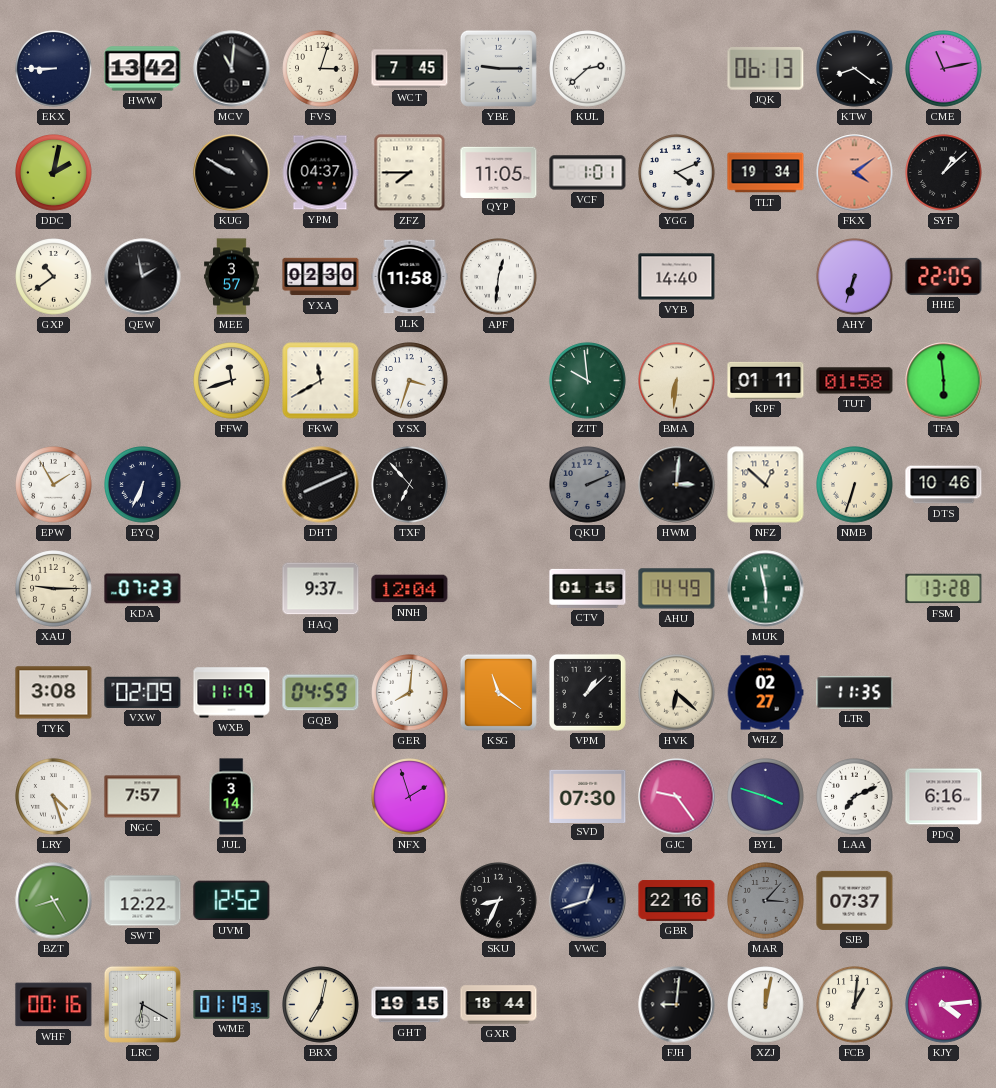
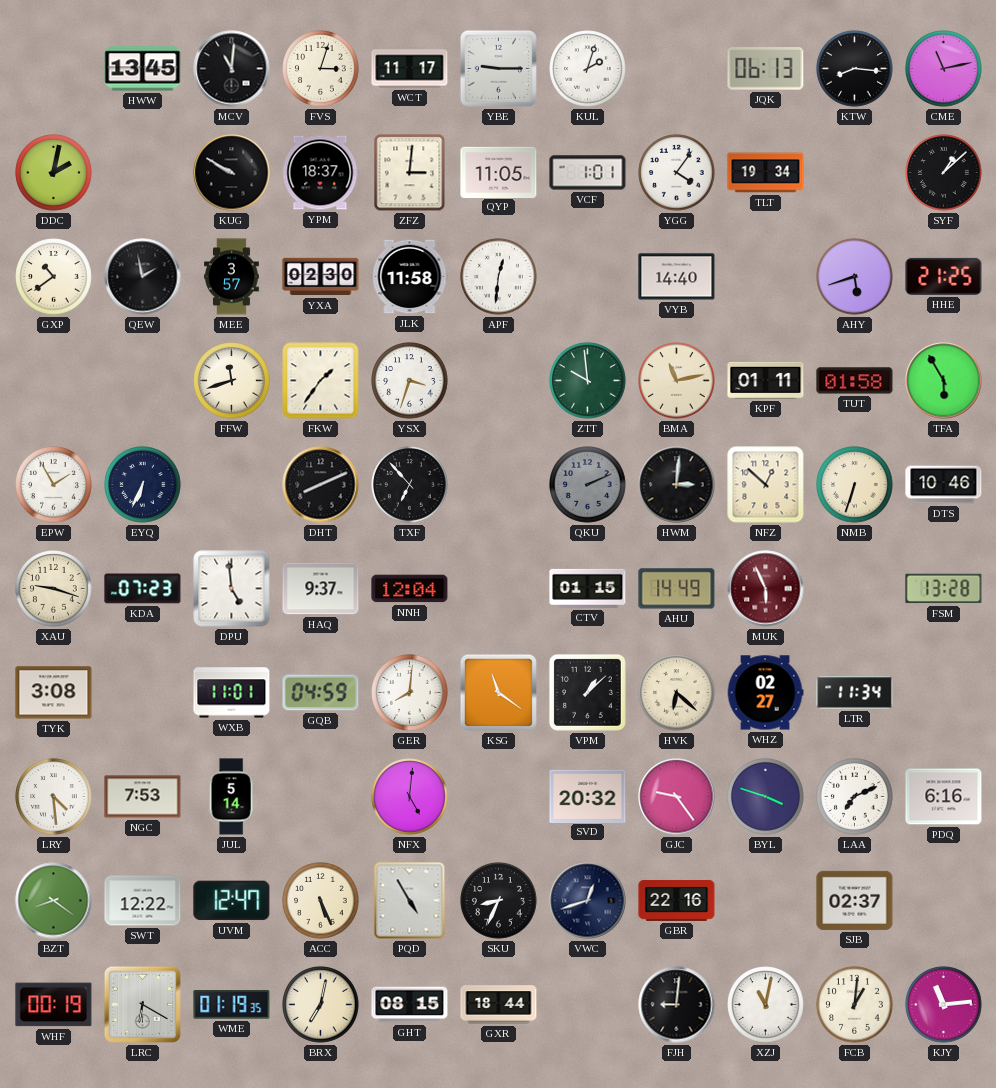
EKX: 8:45 -> none
HWW: 13:42 -> 13:45
WCT: 7:45 -> 11:17
KUL: 2:38 -> 2:03
KTW: 8:21 -> 8:16
YPM: 04:37 -> 18:37
ZFZ: 7:45 -> 3:01
YGG: 4:11 -> 4:06
FKX: 4:09 -> none
AHY: 6:33 -> 5:42
HHE: 22:05 -> 21:25
FKW: 11:40 -> 1:36
BMA: 6:31 -> 11:13
TFA: 5:59 -> 5:55
XAU: 9:15 -> 9:18
DPU: none -> 4:59
MUK: 5:58 -> 5:56
MUK dial: green -> burgundy
VXW: 02:09 -> none
WXB: 11:19 -> 11:01
LTR: 11:35 -> 11:34
LRY: 4:27 -> 4:29
NGC: 7:57 -> 7:53
JUL: 3:14 -> 5:14
NFX: 1:57 -> 5:01
SVD: 07:30 -> 20:32
BZT: 8:25 -> 8:21
UVM: 12:52 -> 12:47
ACC: none -> 5:26
PQD: none -> 4:55
MAR: 3:07 -> none
SJB: 07:37 -> 02:37
WHF: 00:16 -> 00:19
GHT: 19:15 -> 08:15
XZJ: 12:02 -> 11:02
KJY: 4:14 -> 11:14
